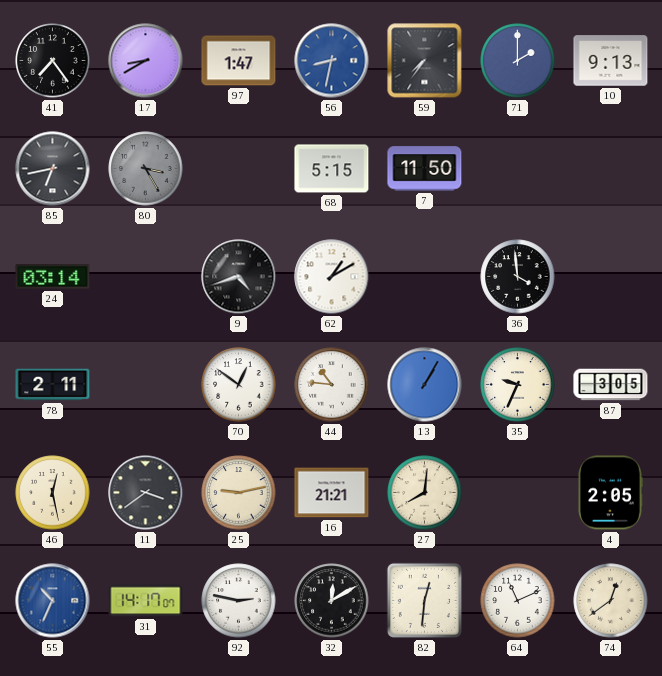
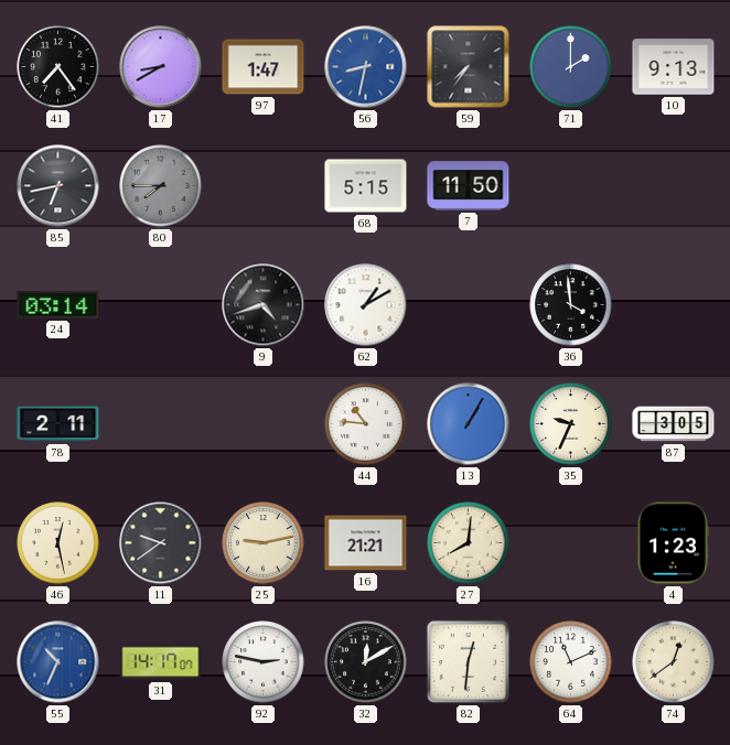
80: 3:25 -> 7:45
70: 12:51 -> none
11: 3:39 -> 9:39
4: 2:05 -> 1:23
